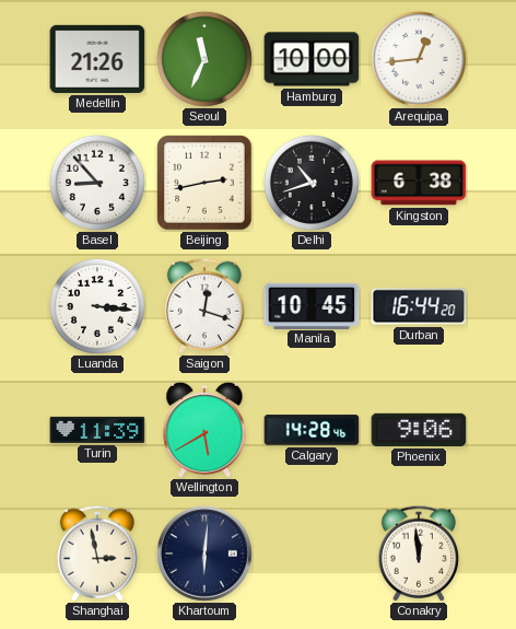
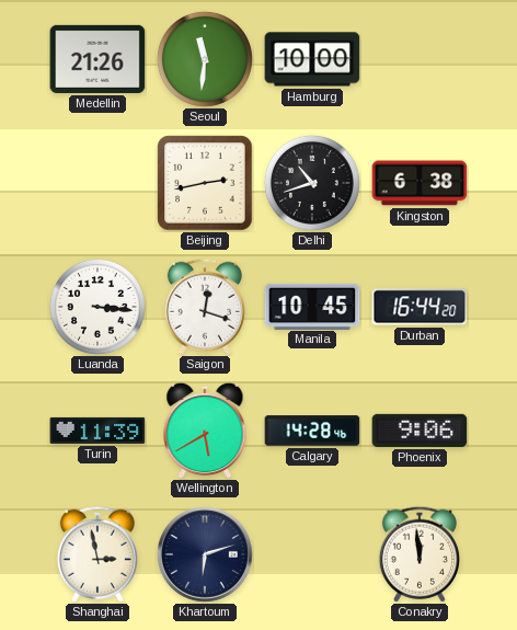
Seoul: 11:34 -> 11:31
Arequipa: 12:44 -> none
Basel: 8:53 -> none
Khartoum: 6:01 -> 6:12
